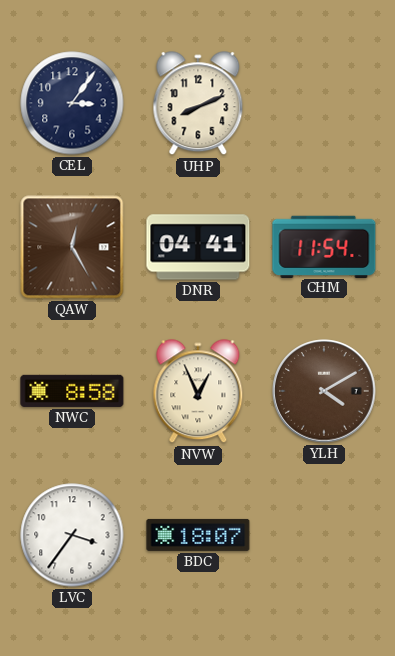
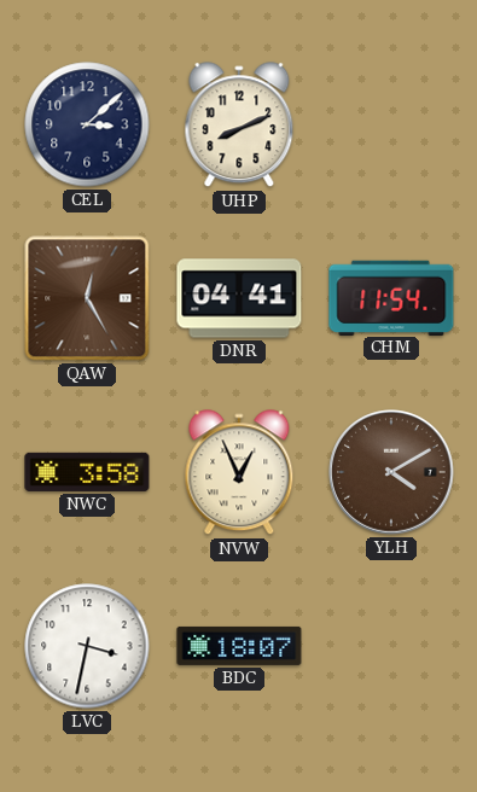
CEL: 3:06 -> 3:08
NWC: 8:58 -> 3:58
LVC: 3:36 -> 3:32
